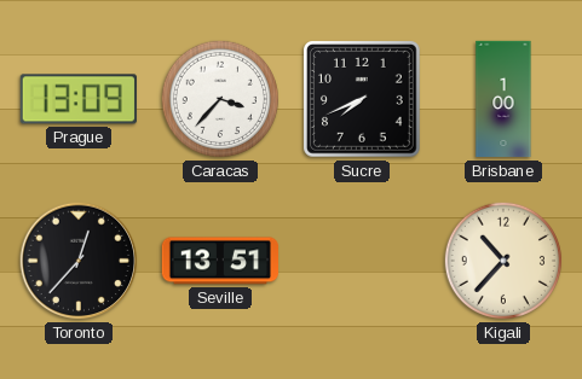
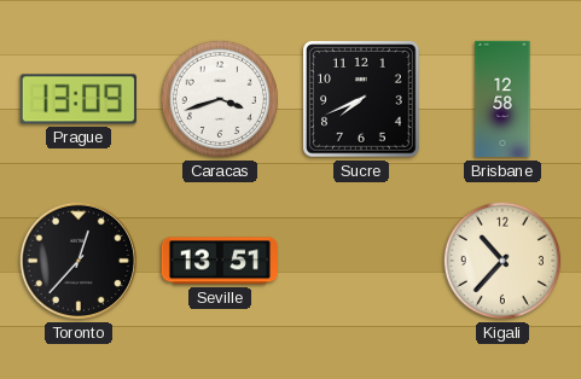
Caracas: 3:37 -> 3:42
Brisbane: 1:00 -> 12:58
